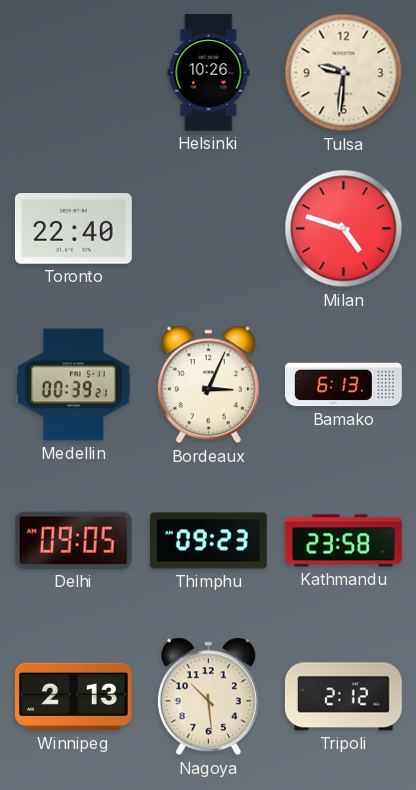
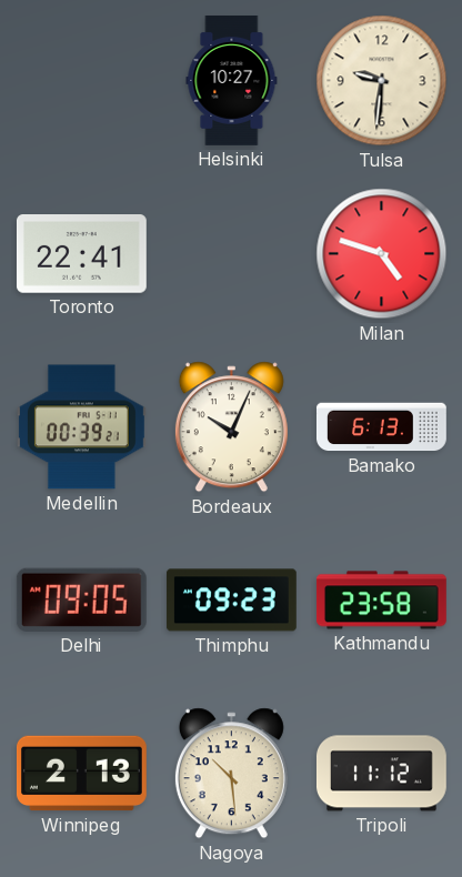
Helsinki: 10:26 -> 10:27
Toronto: 22:40 -> 22:41
Bordeaux: 3:04 -> 10:04
Tripoli: 2:12 -> 11:12
